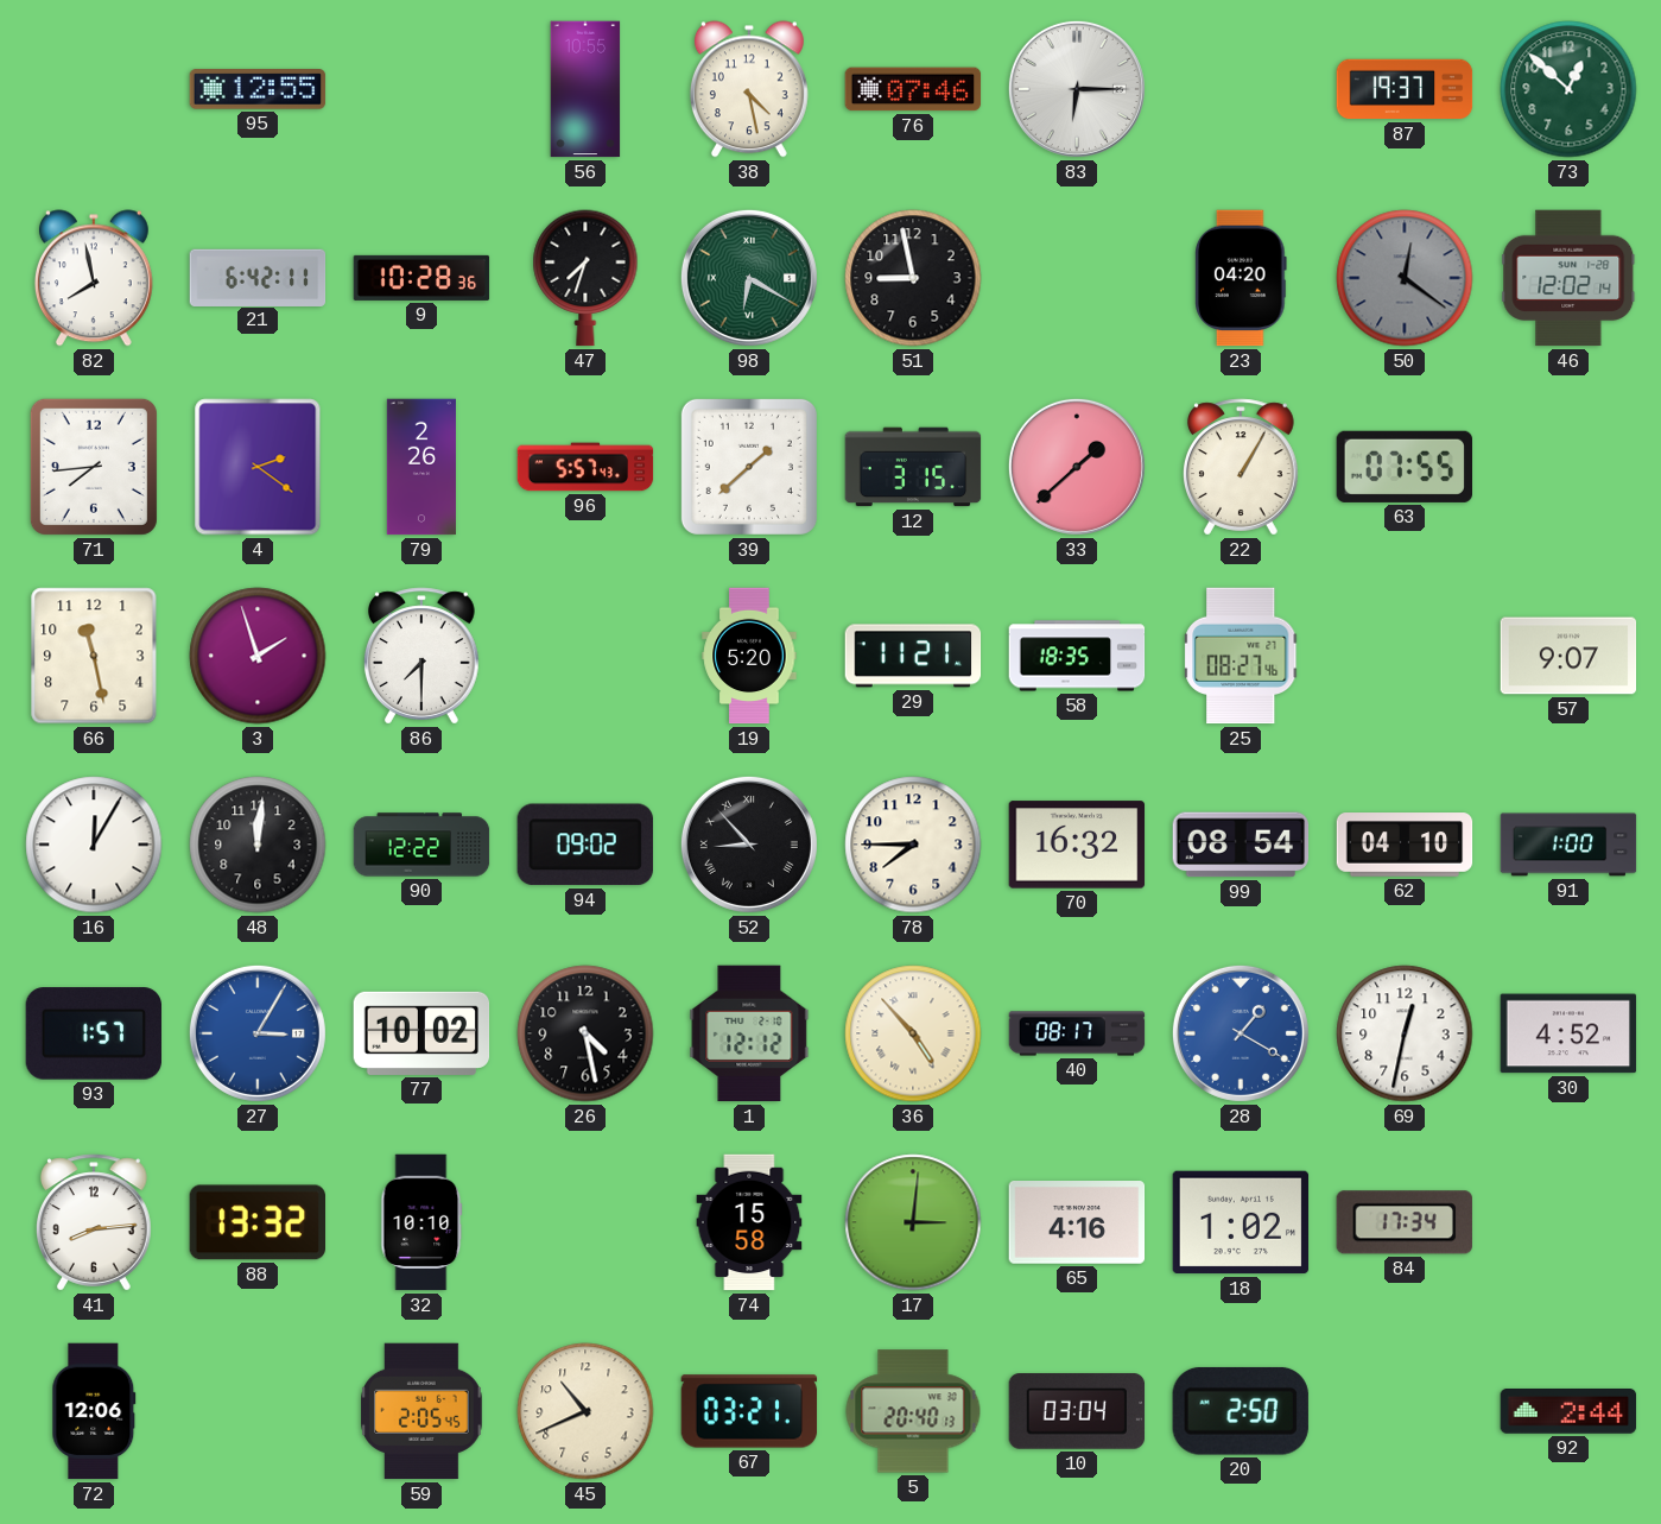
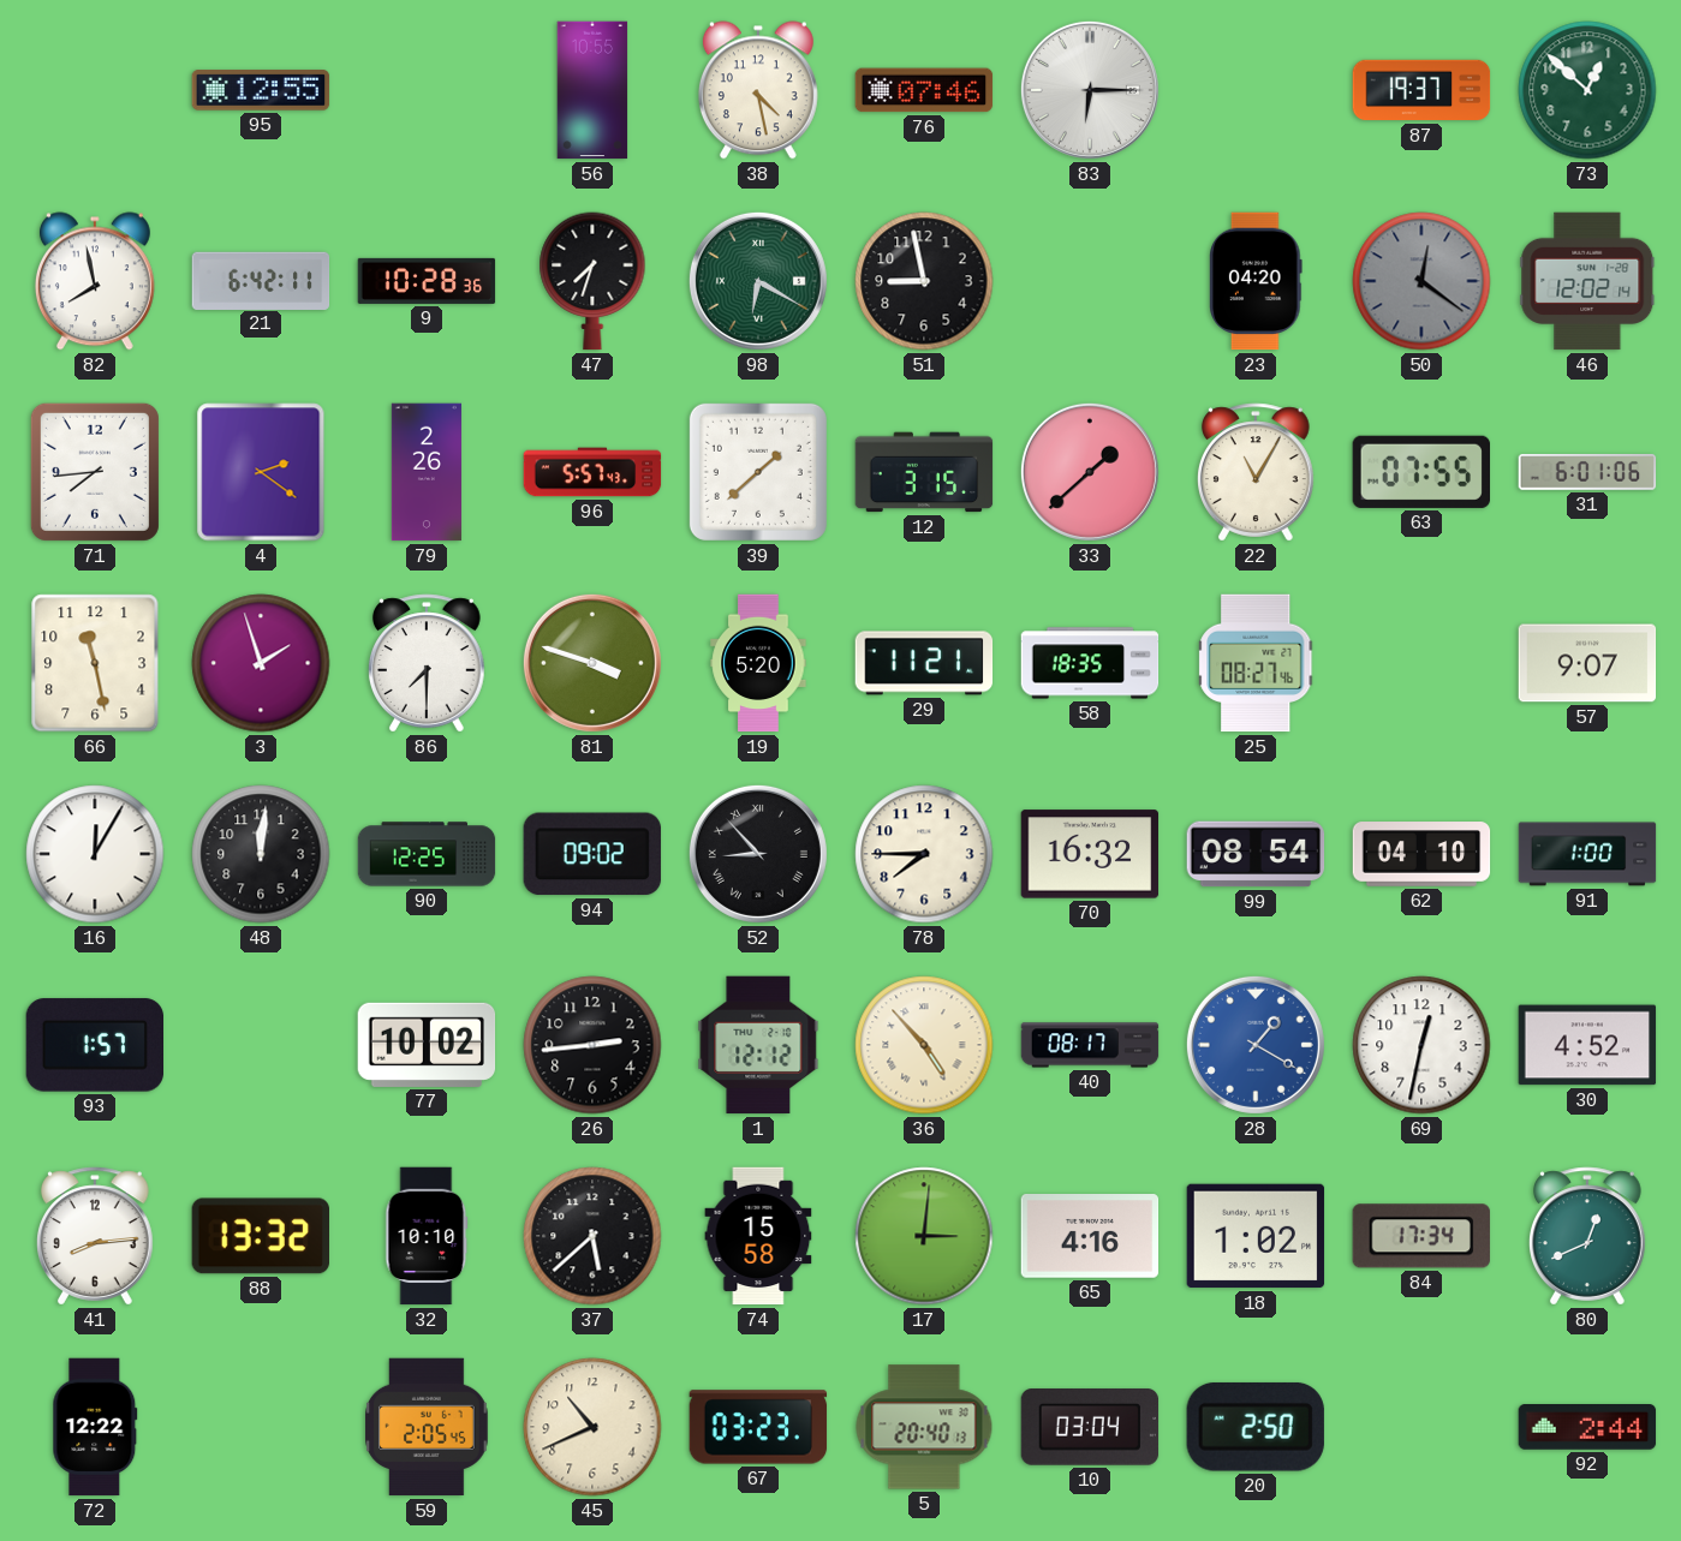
22: 1:05 -> 11:05
31: none -> 6:01
81: none -> 3:48
90: 12:22 -> 12:25
27: 3:05 -> none
26: 4:28 -> 2:44
37: none -> 5:38
80: none -> 12:41
72: 12:06 -> 12:22
67: 03:21 -> 03:23
